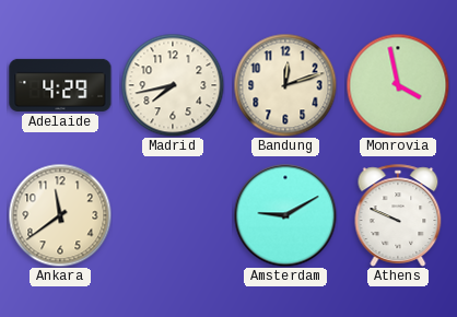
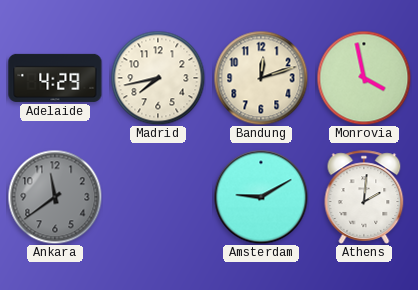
Ankara dial: cream -> grey
Athens: 9:49 -> 2:01
